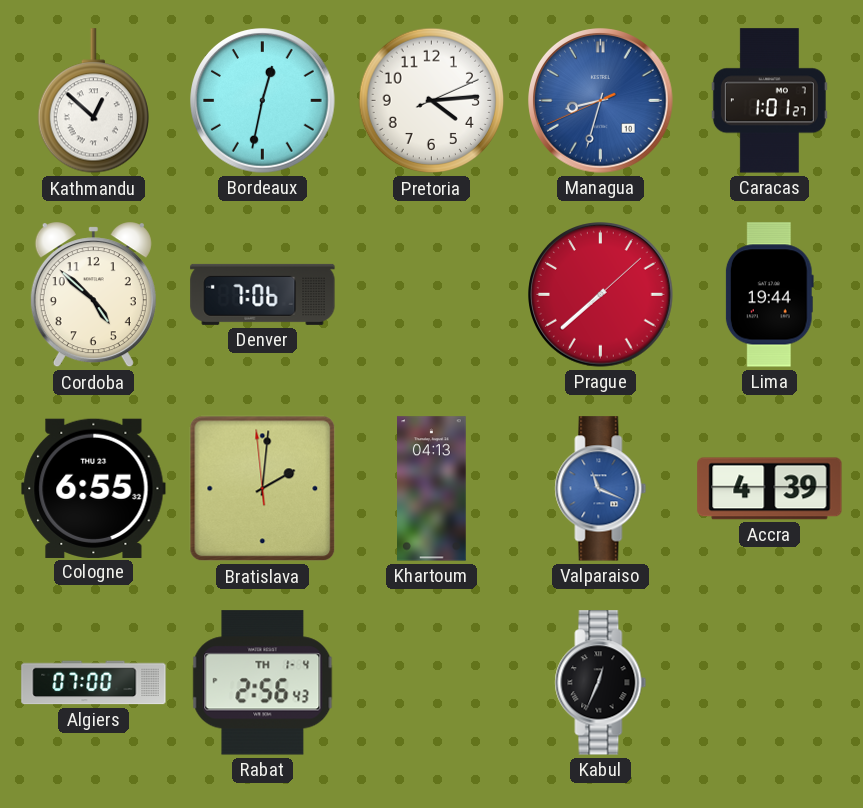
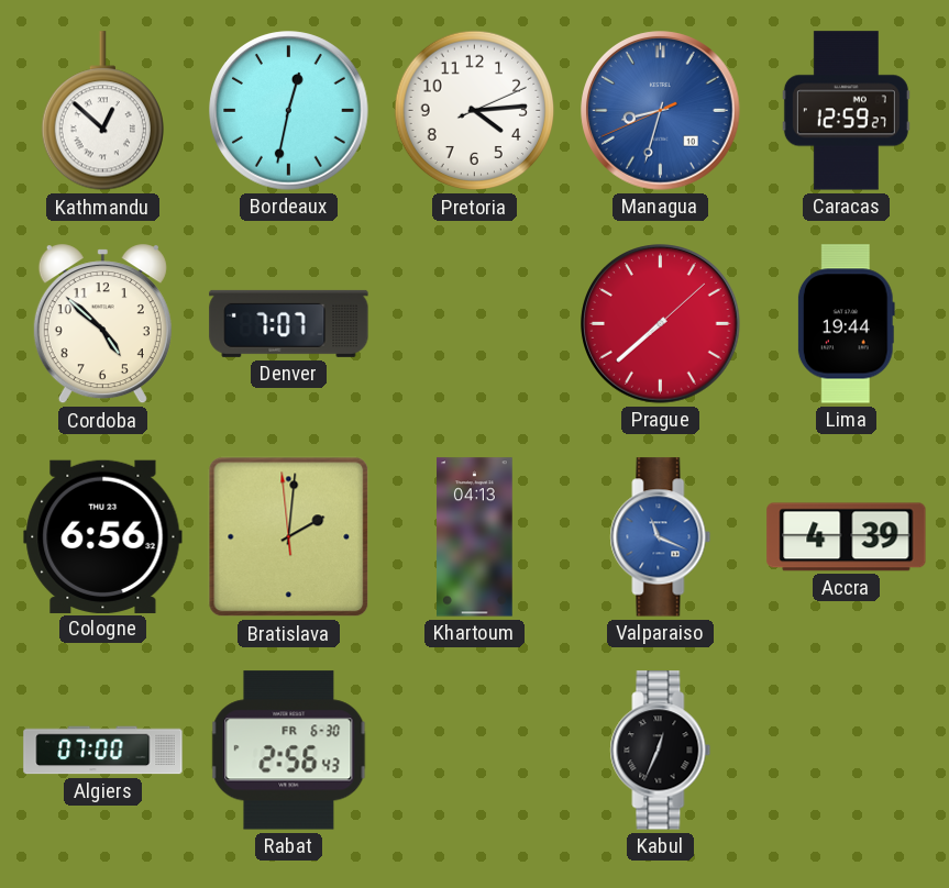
Caracas: 1:01 -> 12:59
Denver: 7:06 -> 7:07
Cologne: 6:55 -> 6:56
Rabat date: TH 1-4 -> FR 6-30
